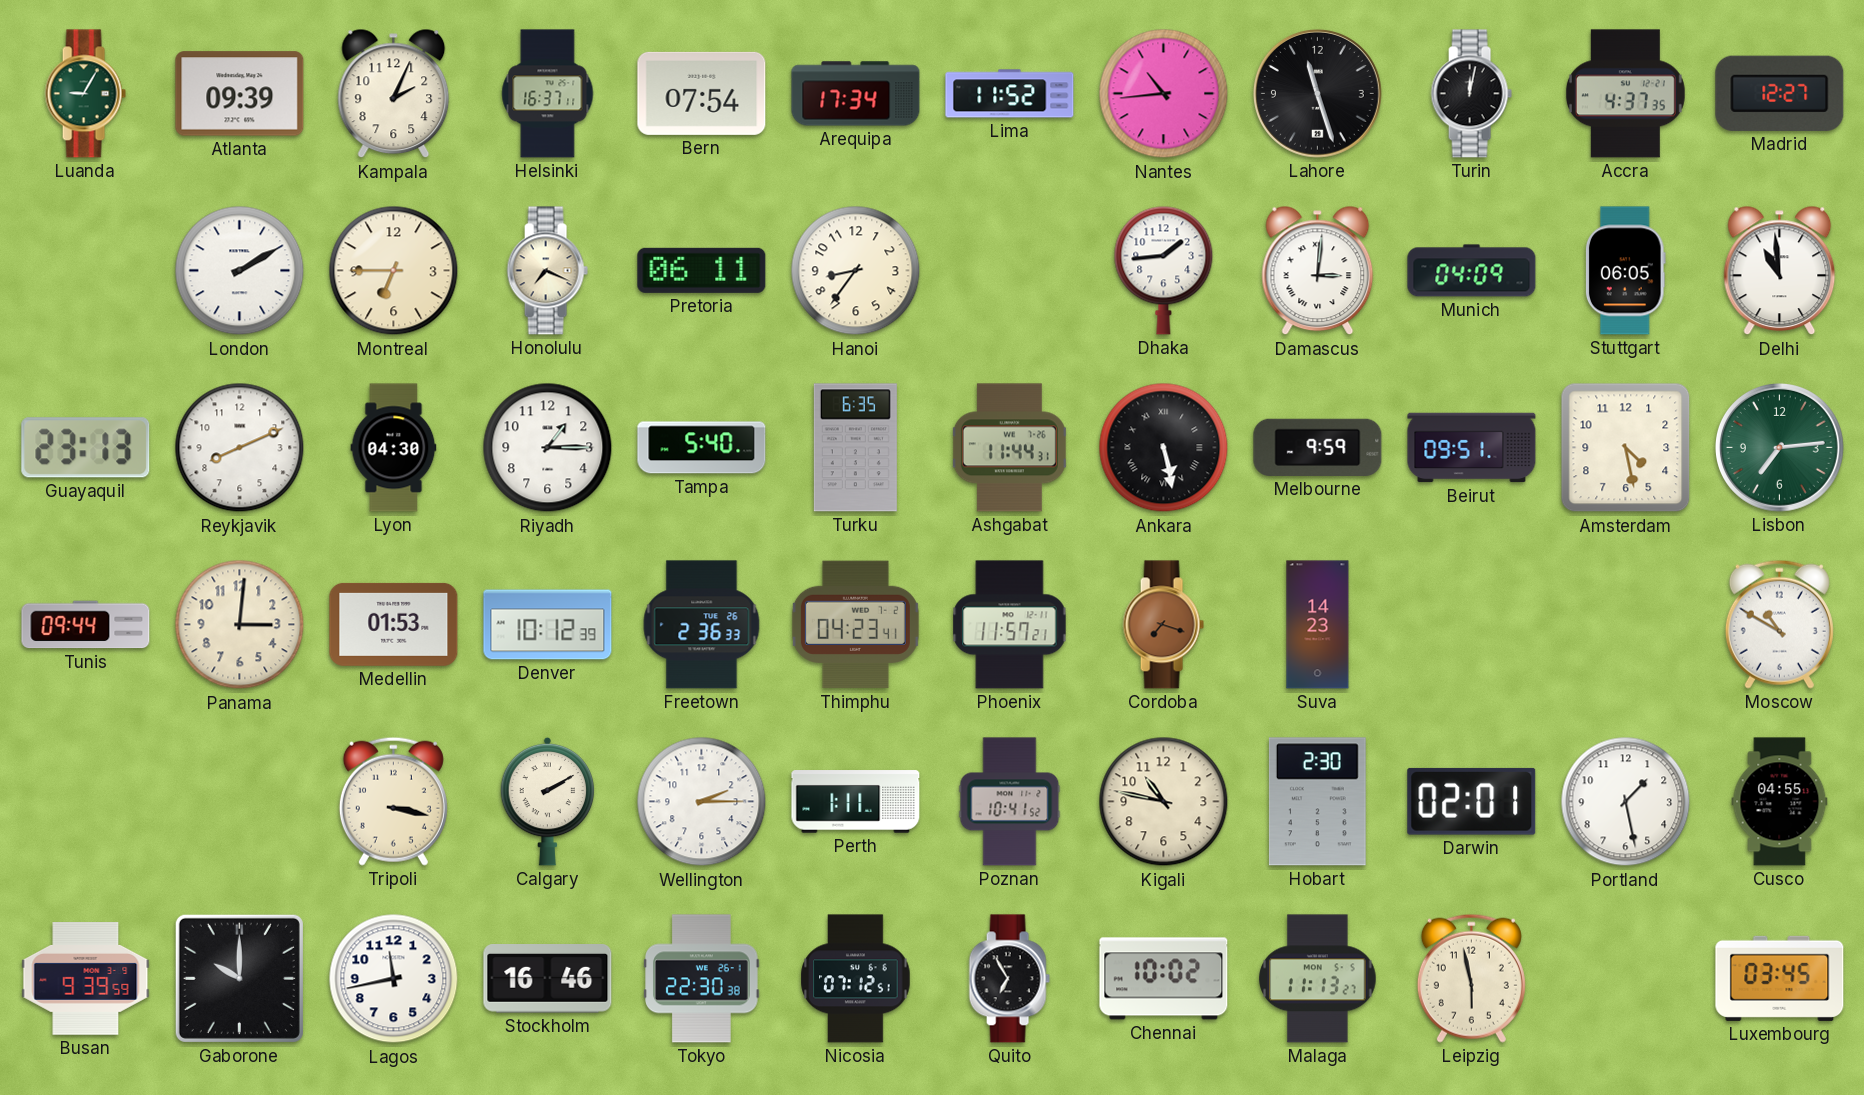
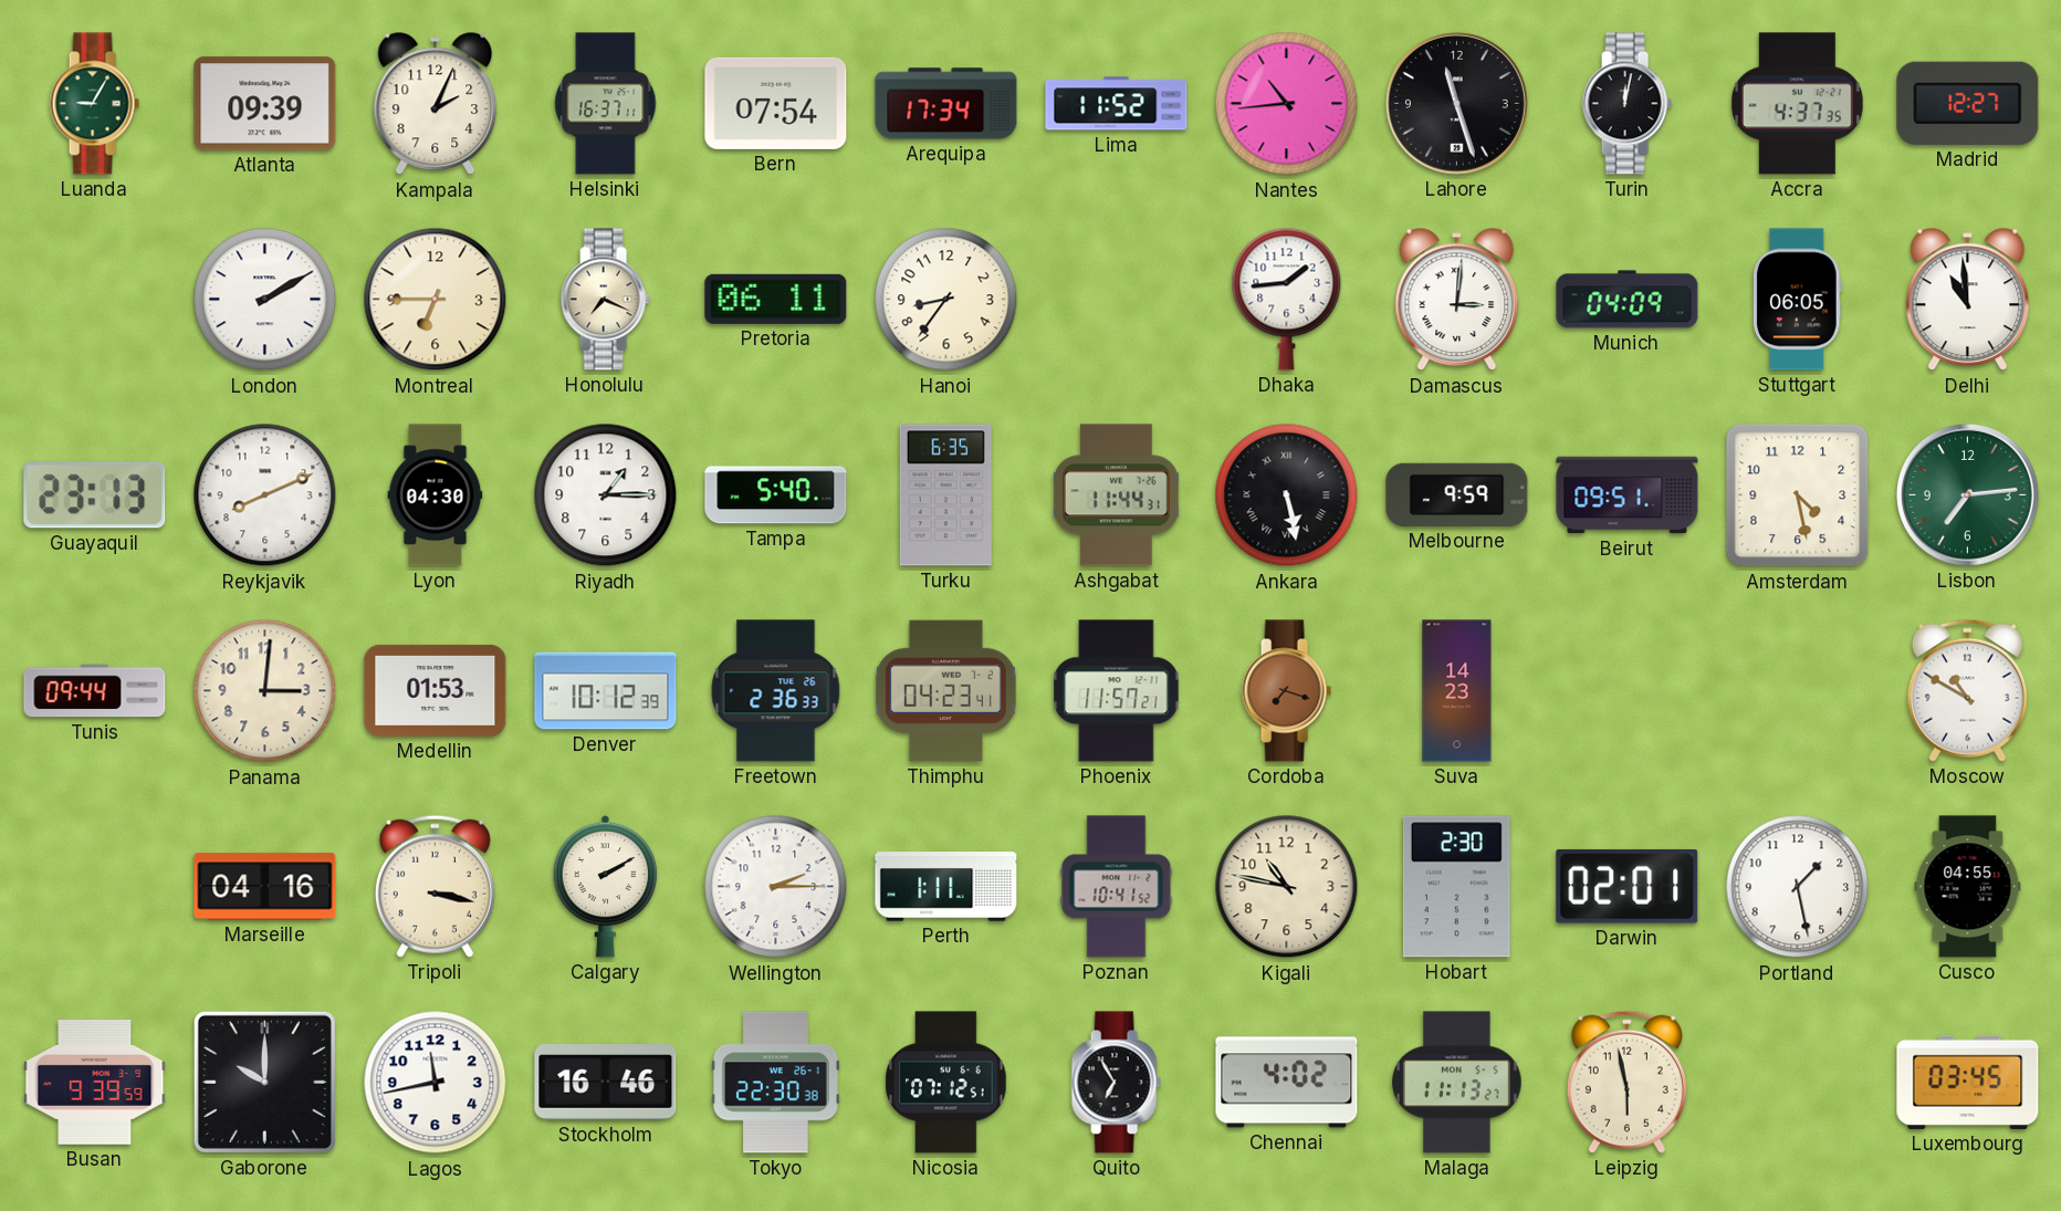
Marseille: none -> 04:16
Chennai: 10:02 -> 4:02
